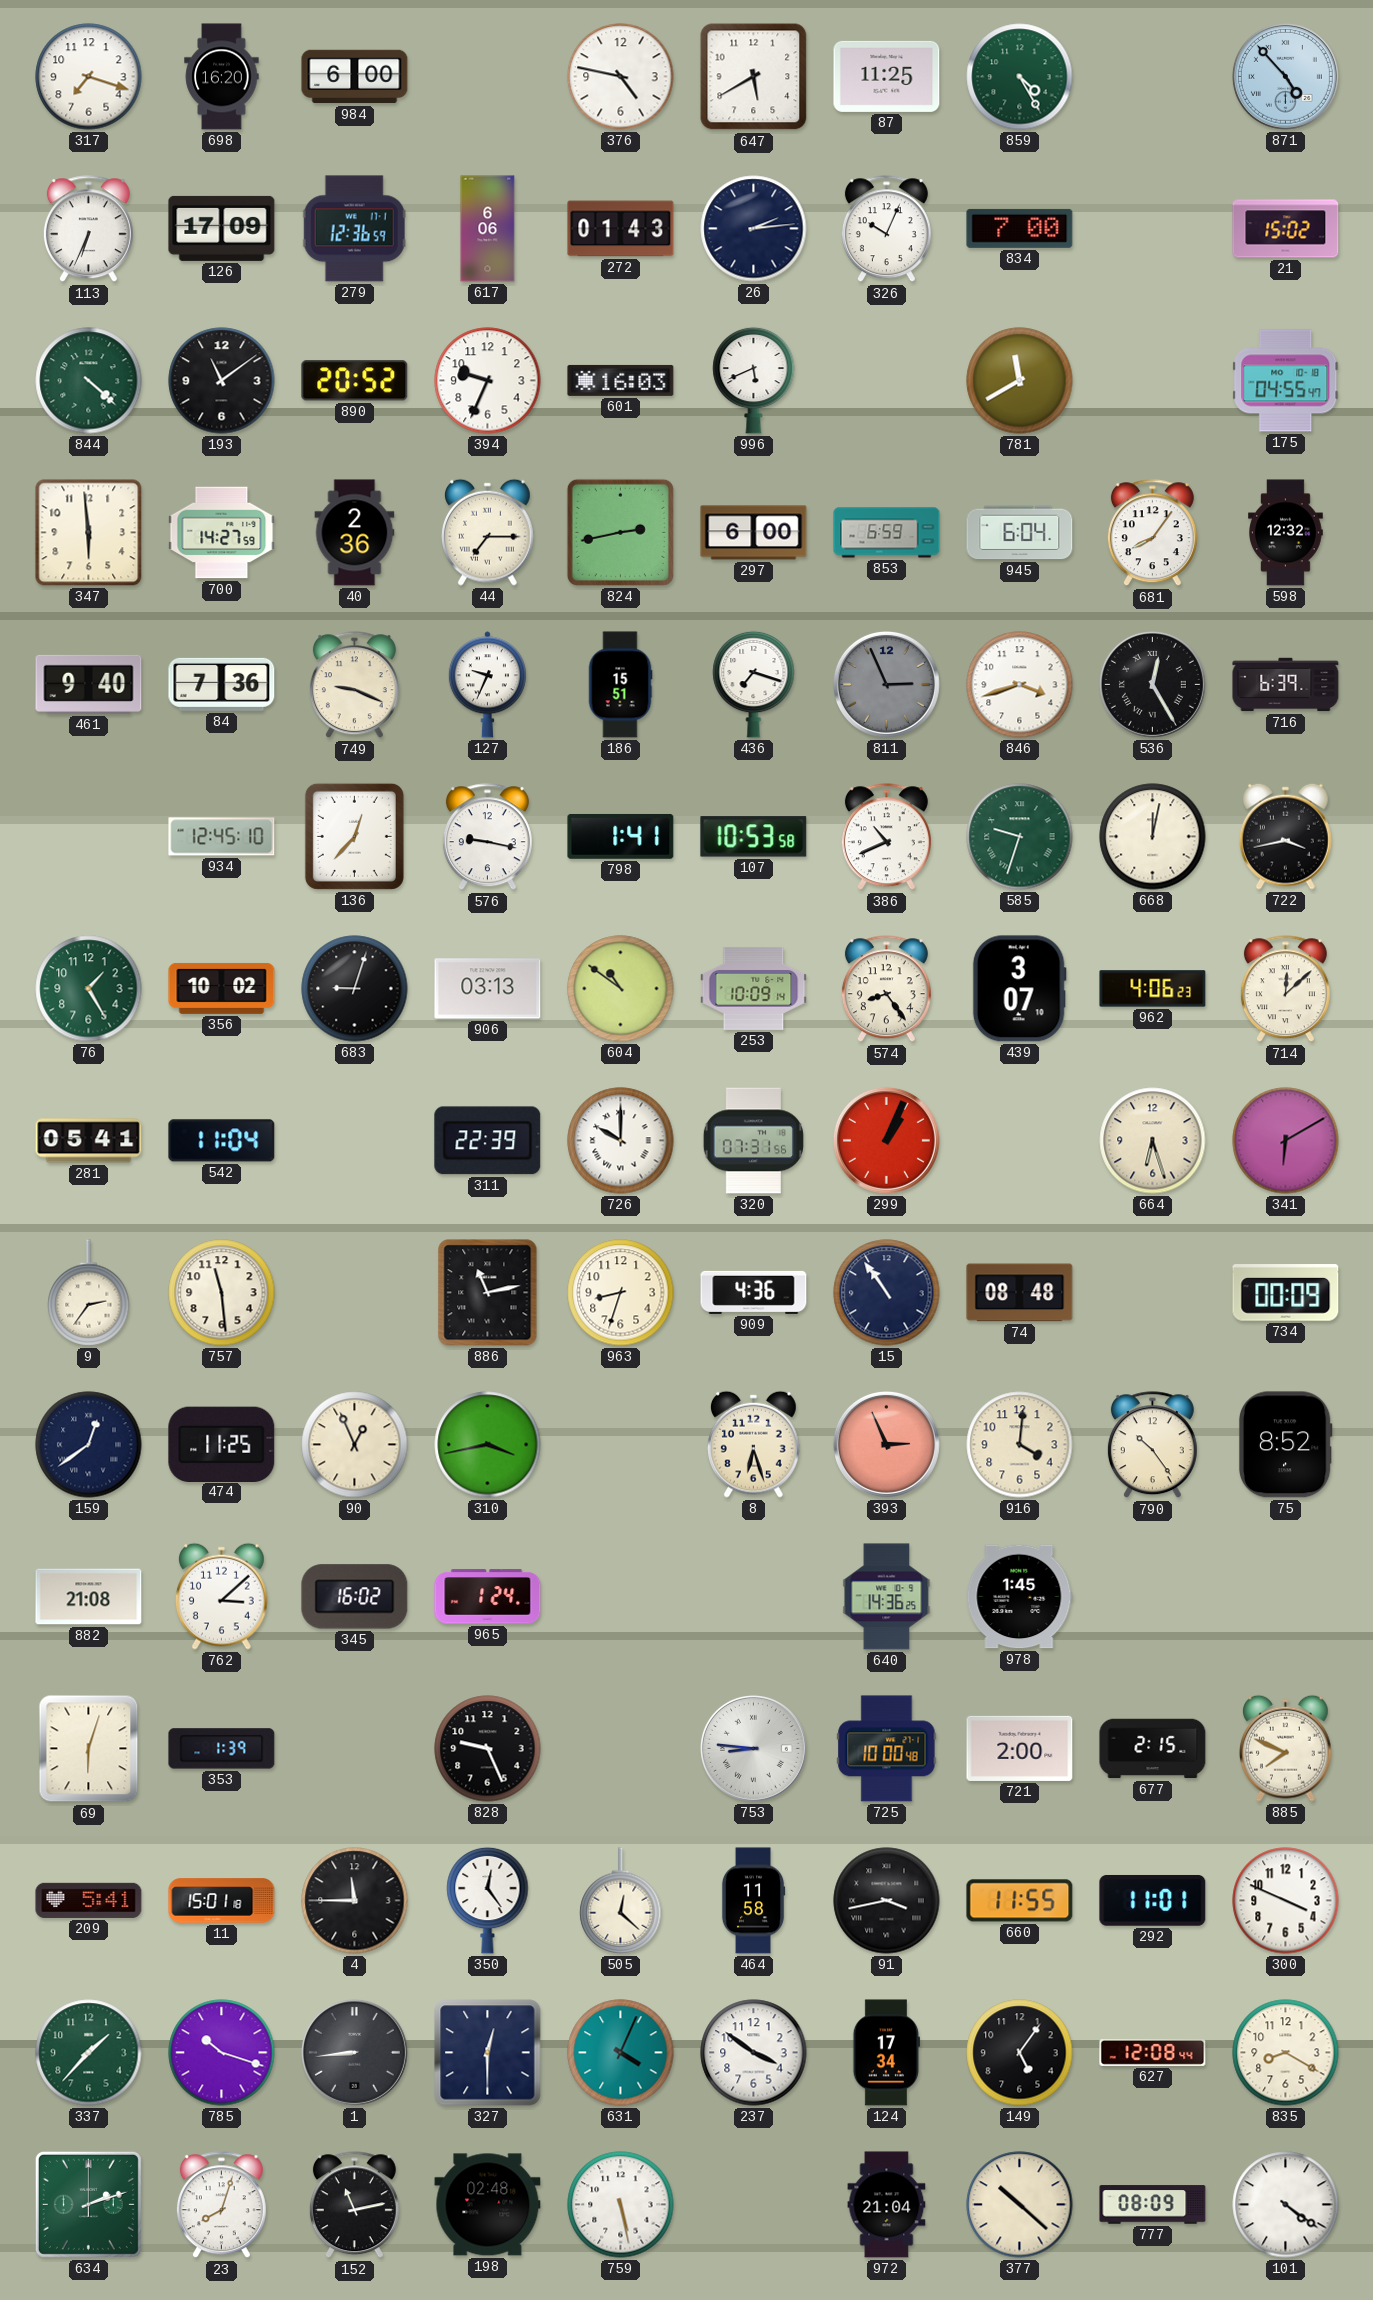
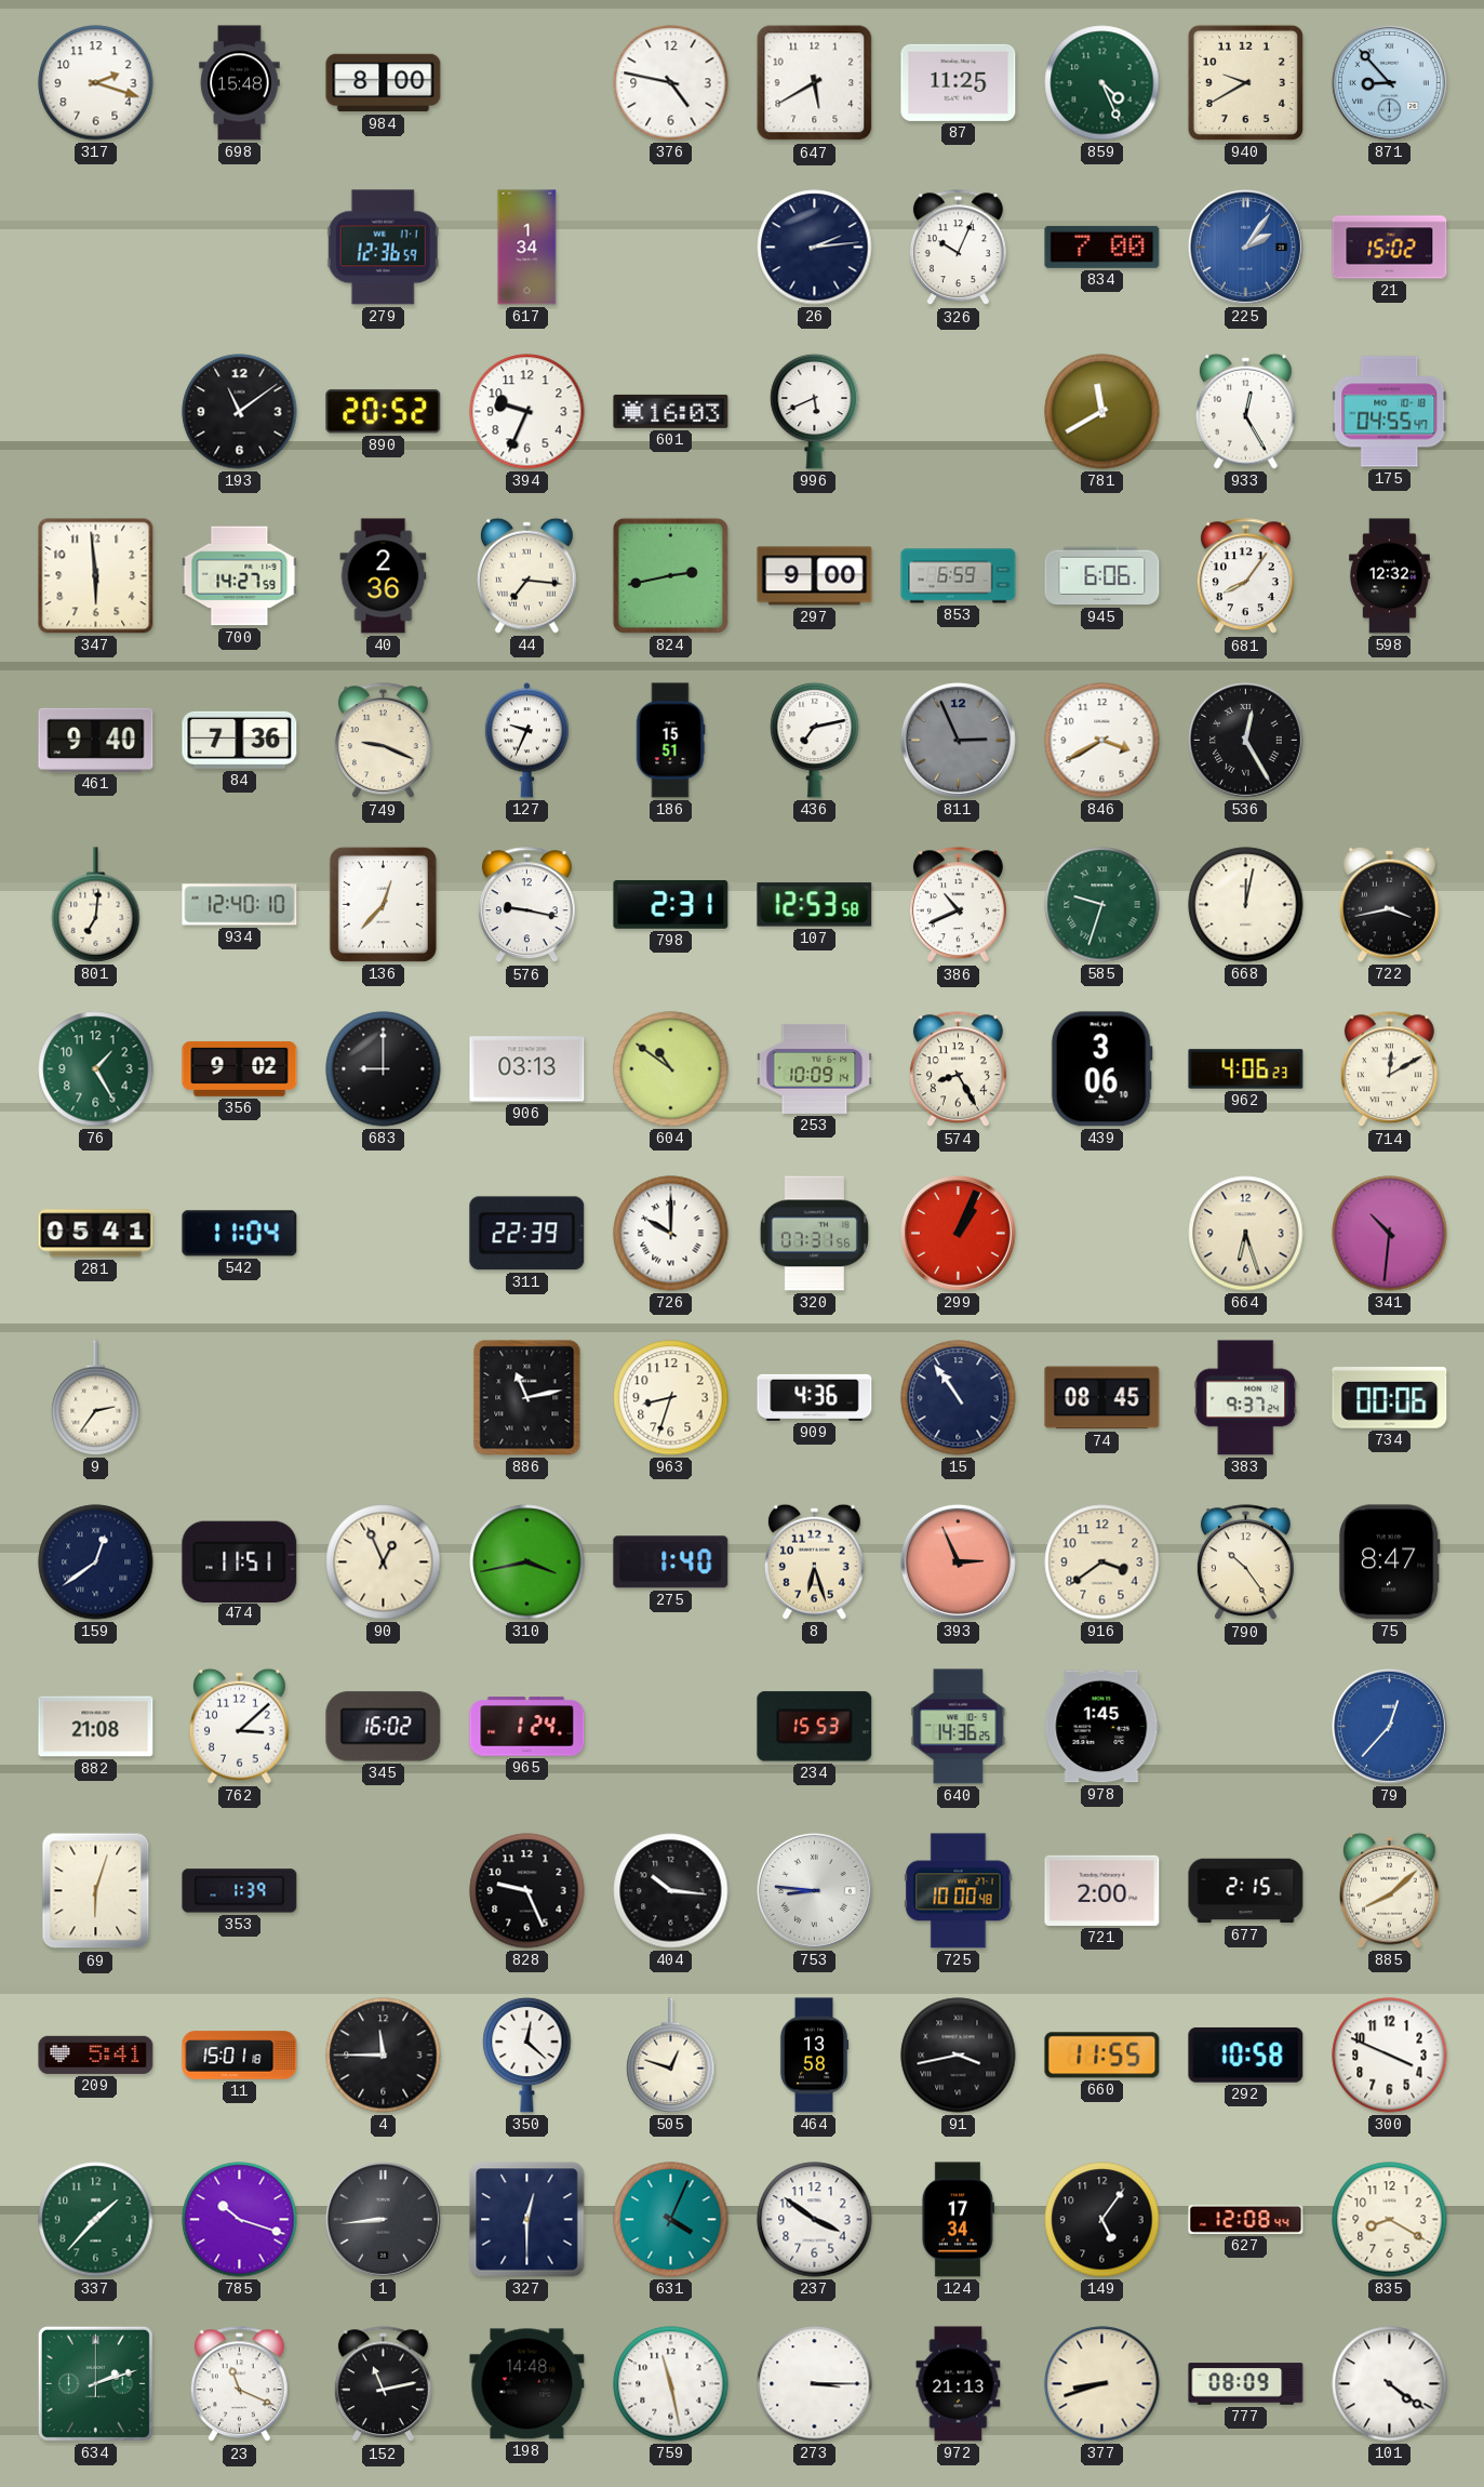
317: 7:18 -> 2:18
698: 16:20 -> 15:48
984: 6:00 -> 8:00
859: 4:25 -> 4:26
940: none -> 9:40
871: 4:53 -> 8:53
113: 6:34 -> none
126: 17:09 -> none
617: 6:06 -> 1:34
272: 01:43 -> none
225: none -> 2:06
844: 4:22 -> none
933: none -> 12:25
44: 7:15 -> 7:16
297: 6:00 -> 9:00
945: 6:04 -> 6:06
436: 7:18 -> 7:13
846: 3:42 -> 3:40
716: 6:39 -> none
801: none -> 7:01
934: 12:45 -> 12:40
798: 1:41 -> 2:31
107: 10:53 -> 12:53
356: 10:02 -> 9:02
683: 9:03 -> 9:00
574: 8:24 -> 8:25
439: 3:07 -> 3:06
714: 12:08 -> 12:10
341: 6:10 -> 10:31
757: 11:29 -> none
74: 08:48 -> 08:45
383: none -> 9:37
734: 00:09 -> 00:06
474: 11:25 -> 11:51
275: none -> 1:40
916: 4:01 -> 3:39
75: 8:52 -> 8:47
234: none -> 15:53
79: none -> 12:37
404: none -> 10:16
885: 7:49 -> 8:08
350: 12:24 -> 12:22
505: 12:22 -> 12:48
464: 11:58 -> 13:58
292: 11:01 -> 10:58
23: 8:03 -> 11:19
198: 02:48 -> 14:48
759: 5:28 -> 11:28
273: none -> 3:15
972: 21:04 -> 21:13
377: 10:22 -> 8:42
